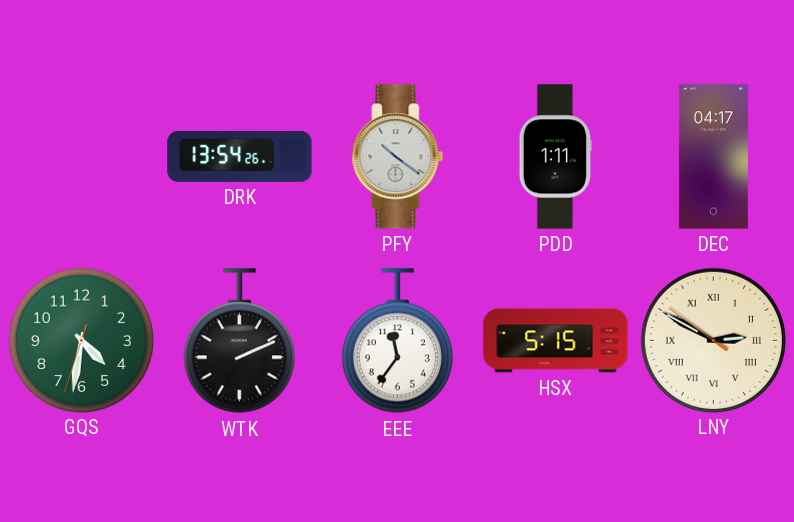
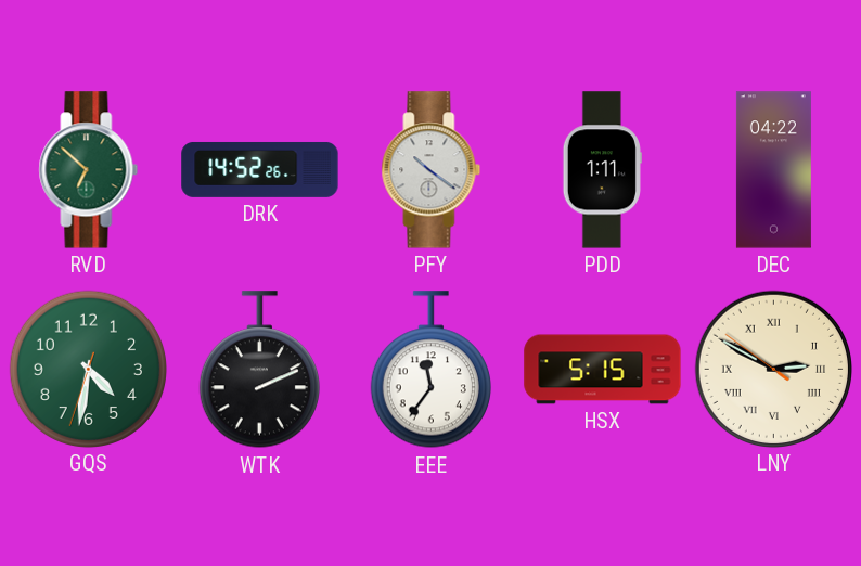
RVD: none -> 6:52
DRK: 13:54 -> 14:52
DEC: 04:17 -> 04:22
